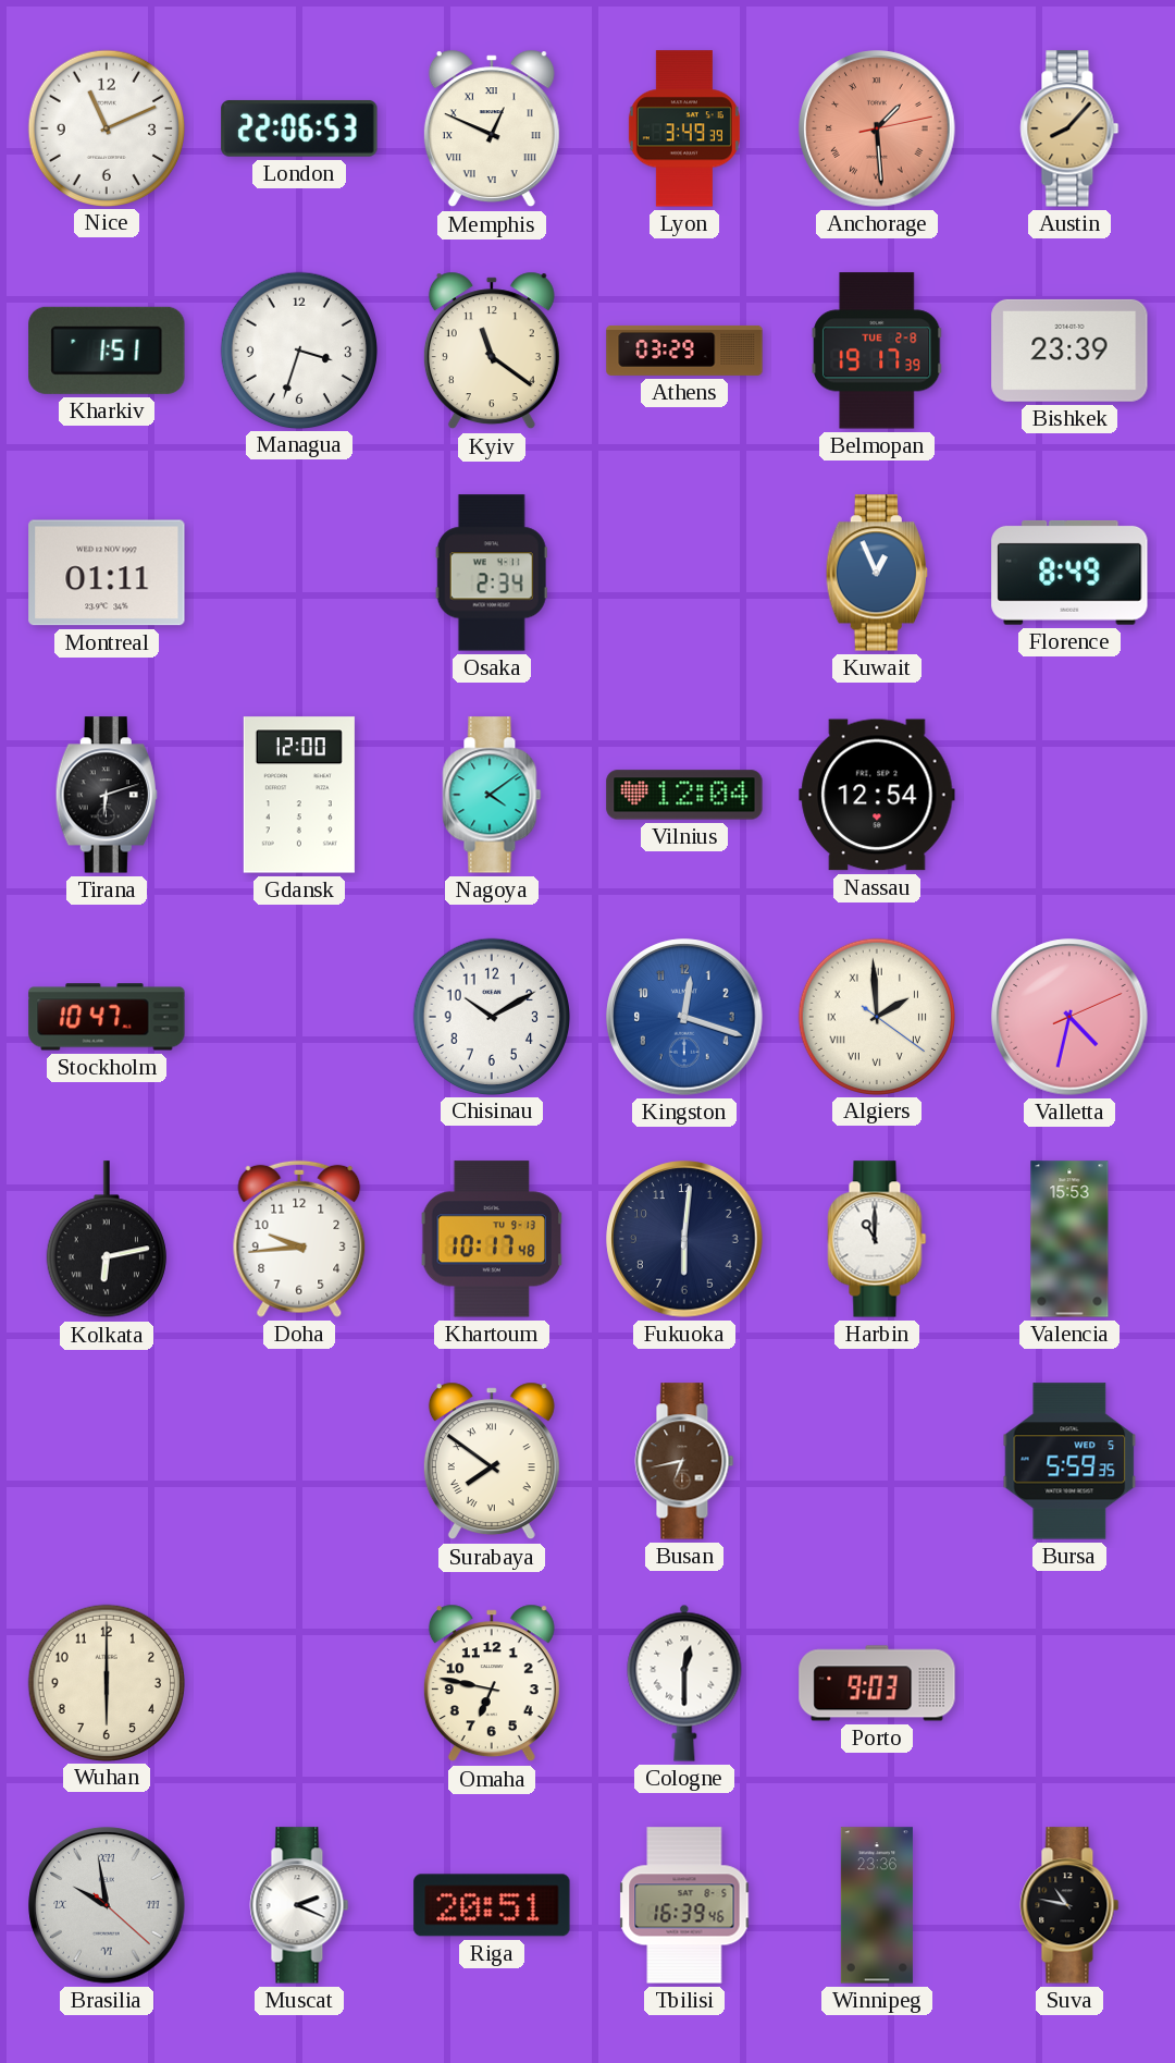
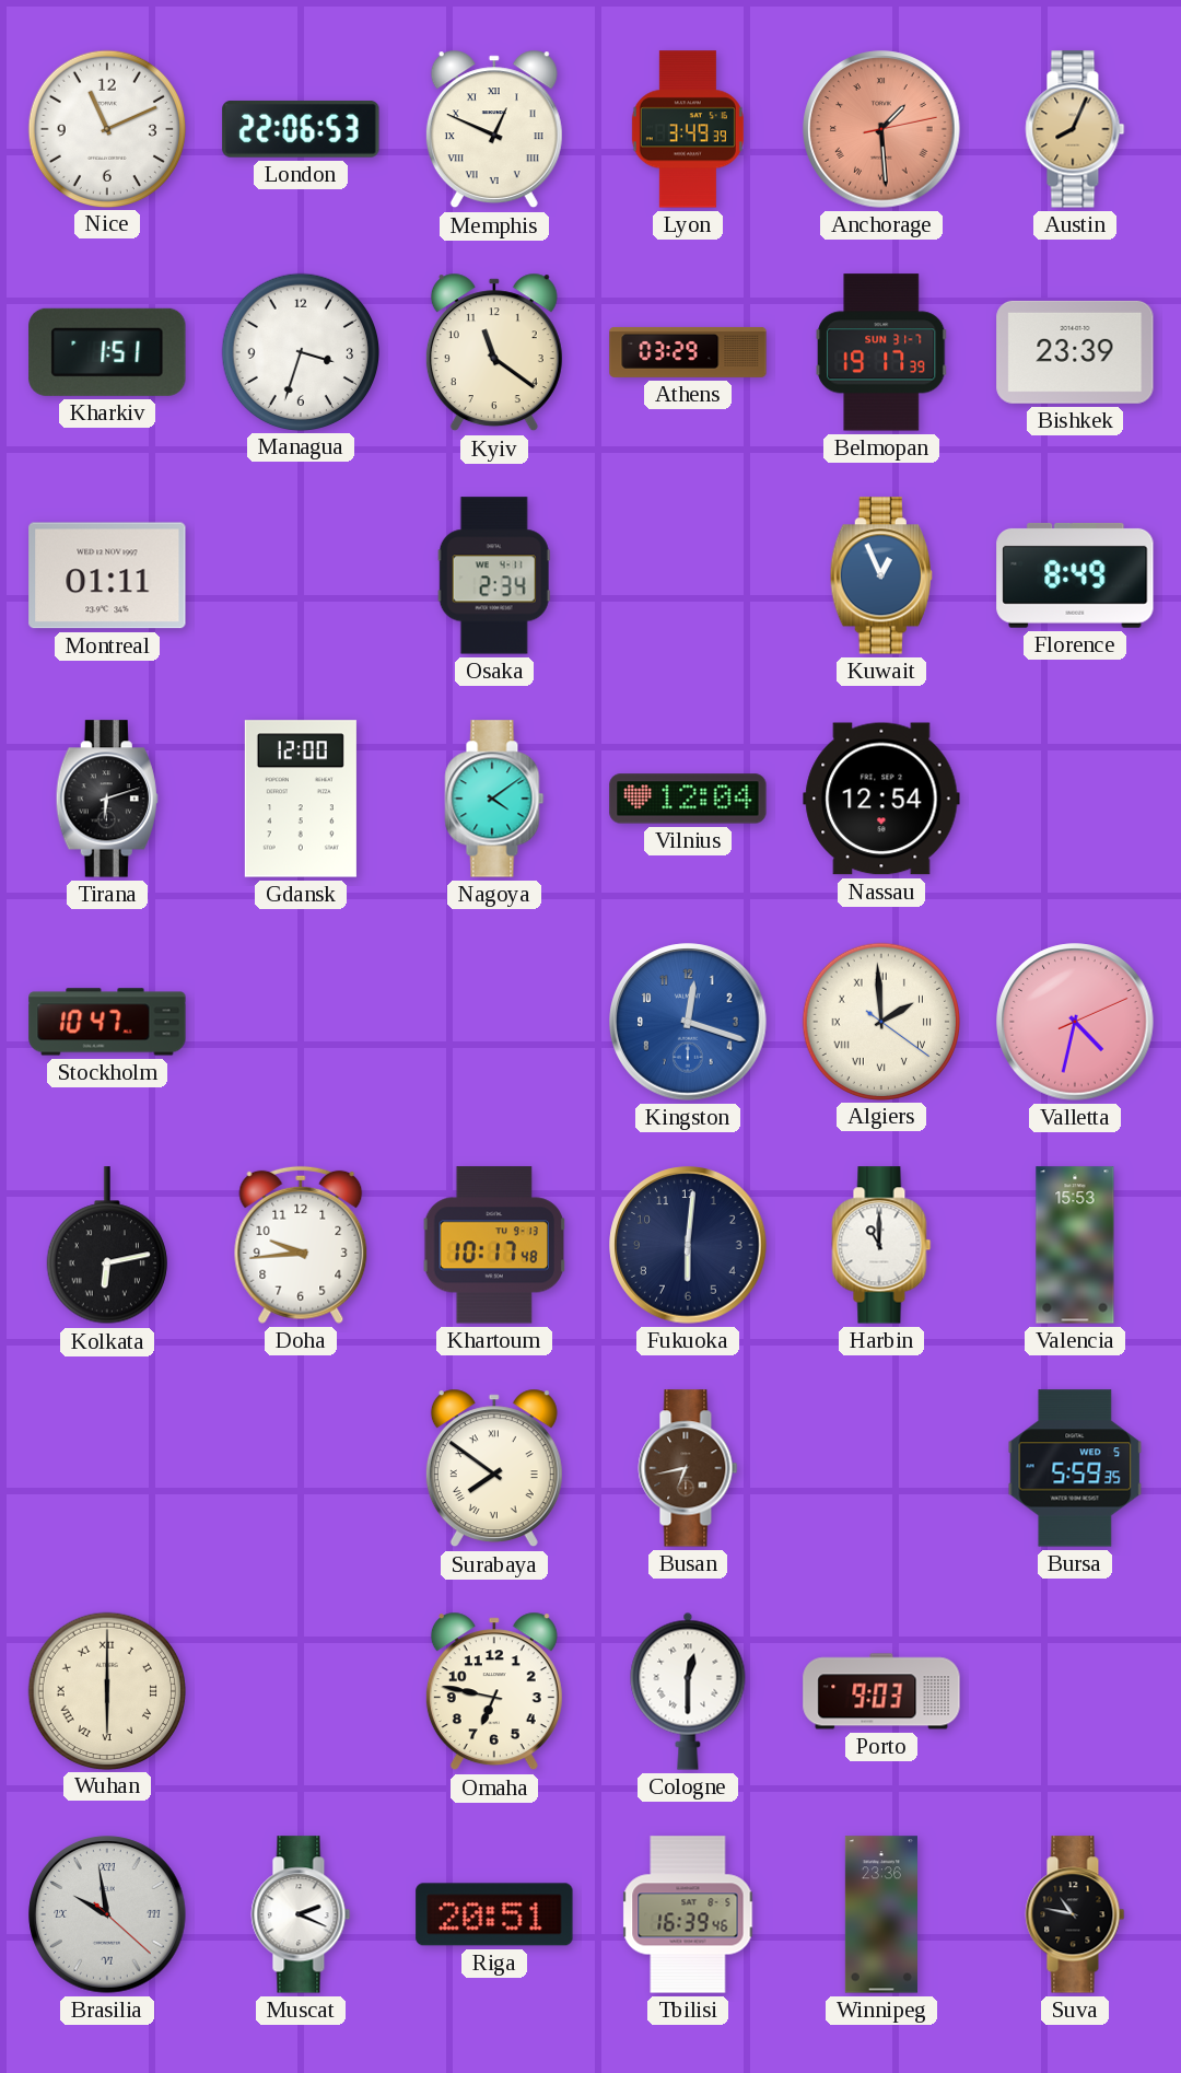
Austin: 8:07 -> 8:04
Belmopan date: TUE 2-8 -> SUN 31-7
Chisinau: 10:10 -> none
Wuhan numerals: Arabic -> Roman
